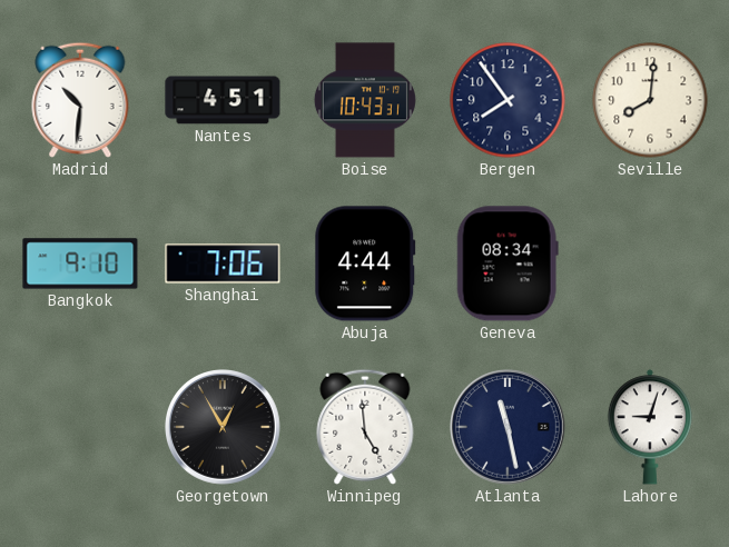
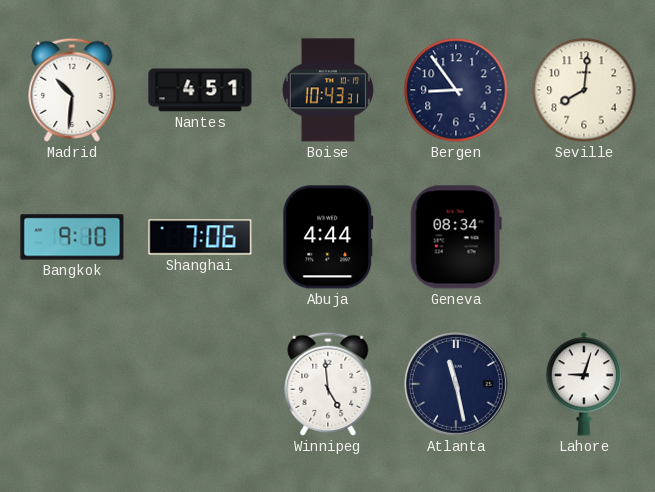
Bergen: 7:54 -> 8:54
Georgetown: 12:55 -> none
